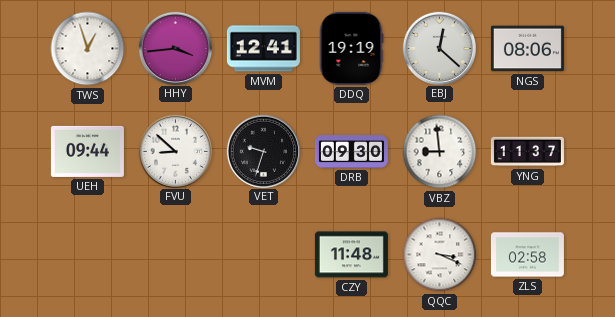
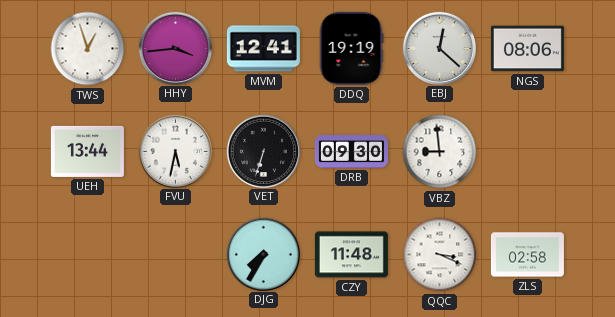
UEH: 09:44 -> 13:44
FVU: 8:52 -> 5:32
VET: 9:33 -> 6:33
YNG: 11:37 -> none
DJG: none -> 7:35
